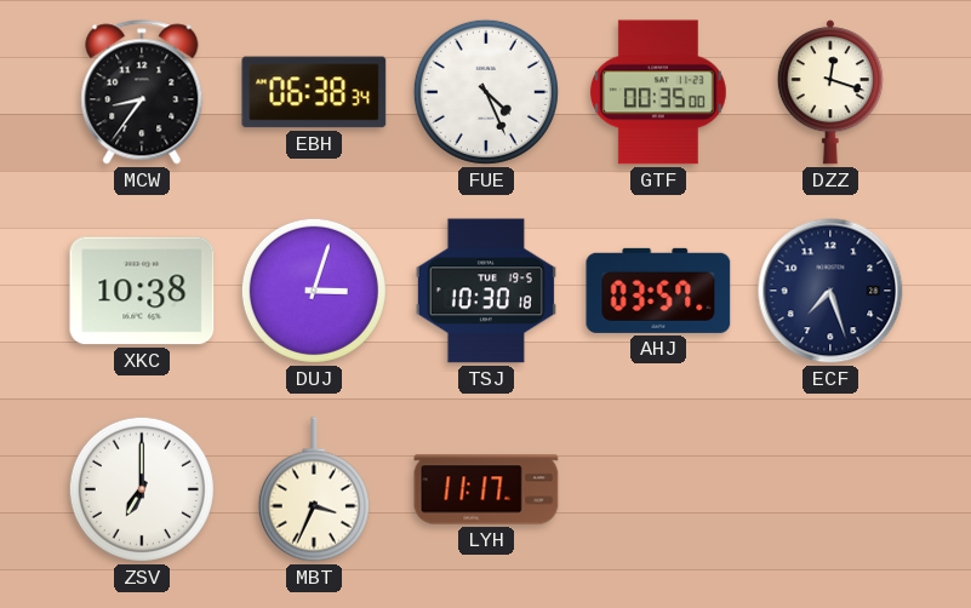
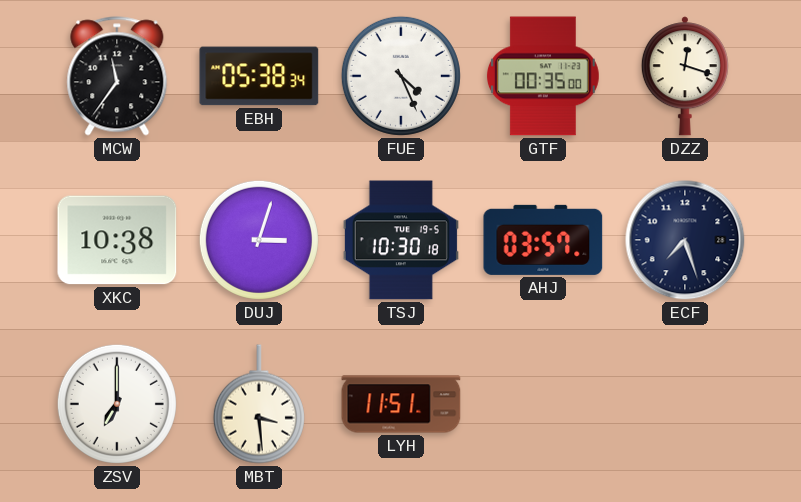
MCW: 8:36 -> 11:36
EBH: 06:38 -> 05:38
MBT: 3:34 -> 3:29
LYH: 11:17 -> 11:51
